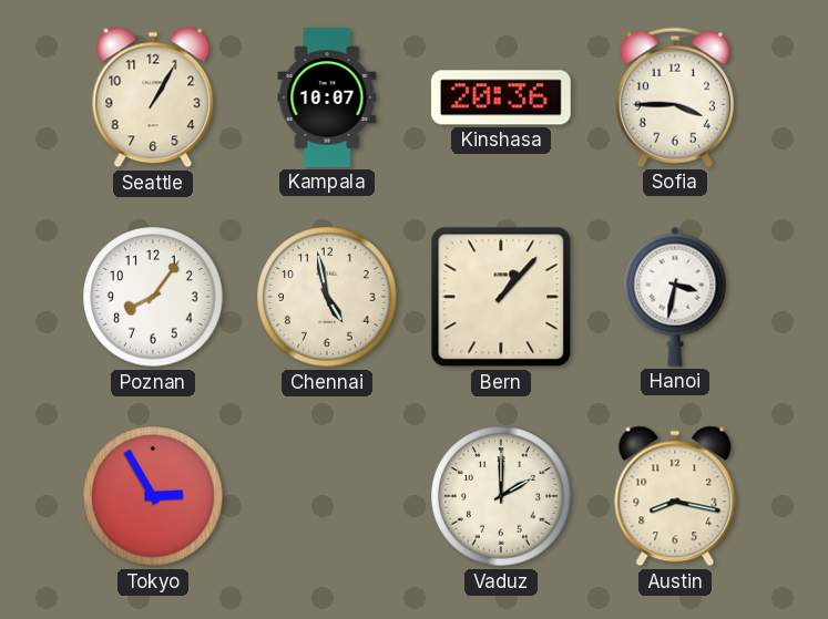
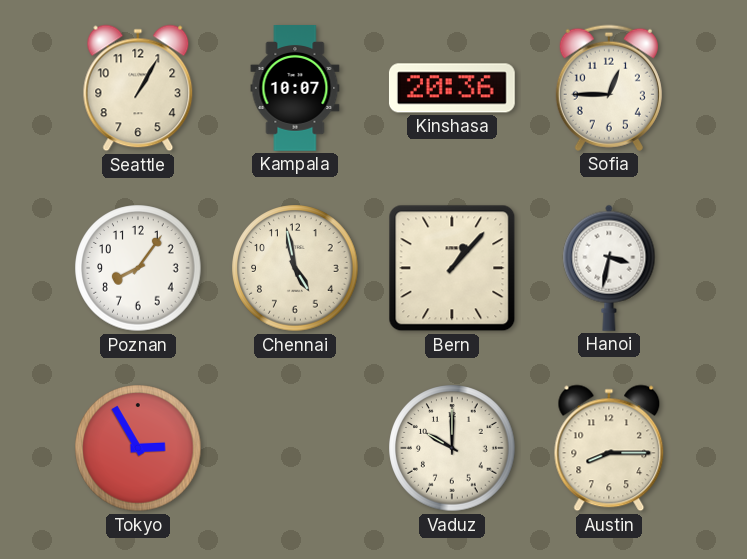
Sofia: 3:45 -> 12:45
Vaduz: 2:00 -> 10:00
Austin: 8:17 -> 8:15
